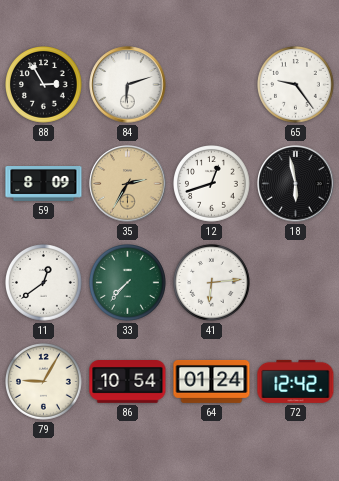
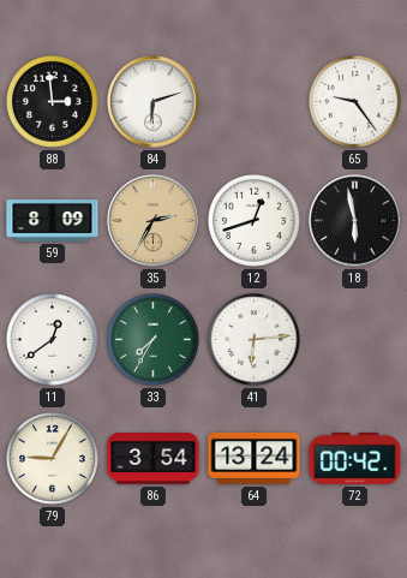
88: 2:55 -> 2:59
33: 7:37 -> 7:35
86: 10:54 -> 3:54
64: 01:24 -> 13:24
72: 12:42 -> 00:42
